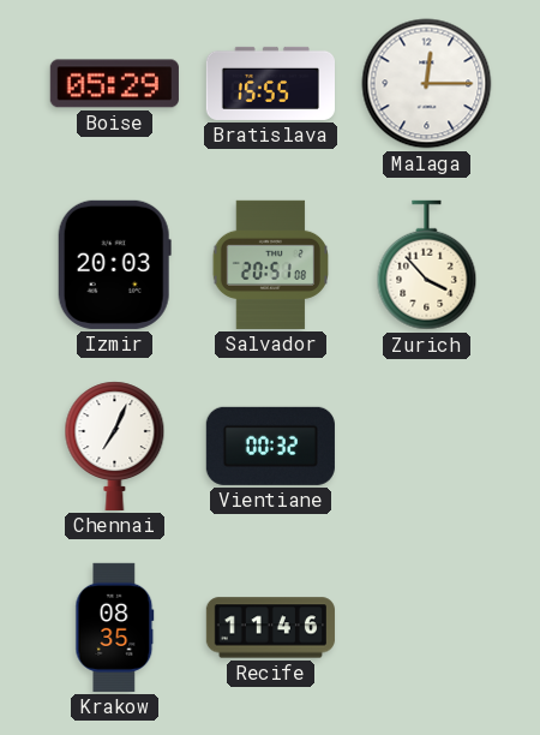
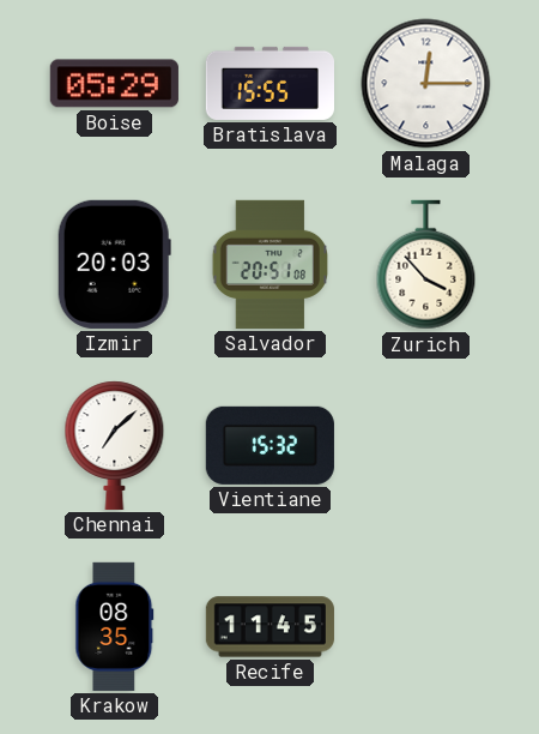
Chennai: 7:04 -> 7:08
Vientiane: 00:32 -> 15:32
Recife: 11:46 -> 11:45
